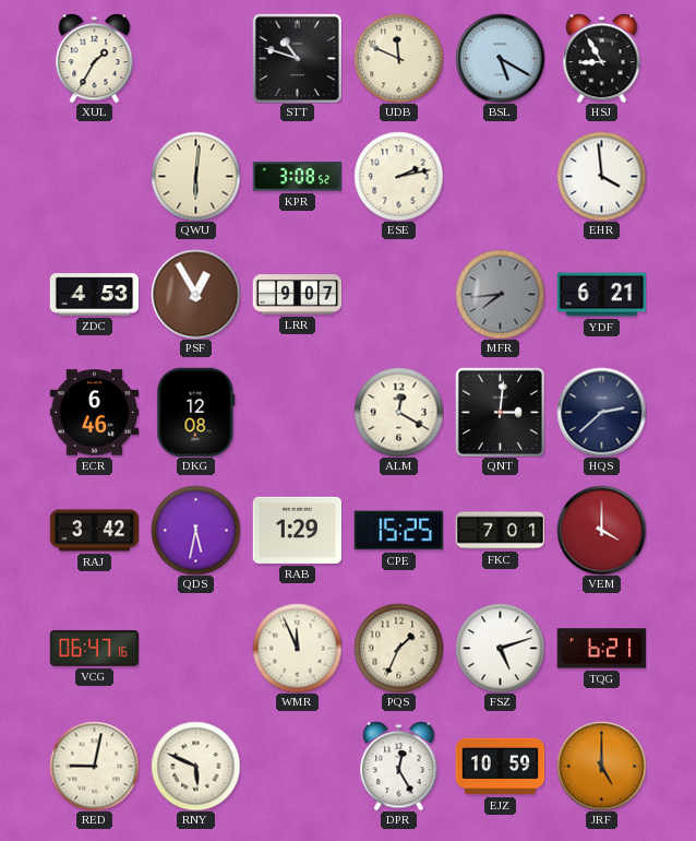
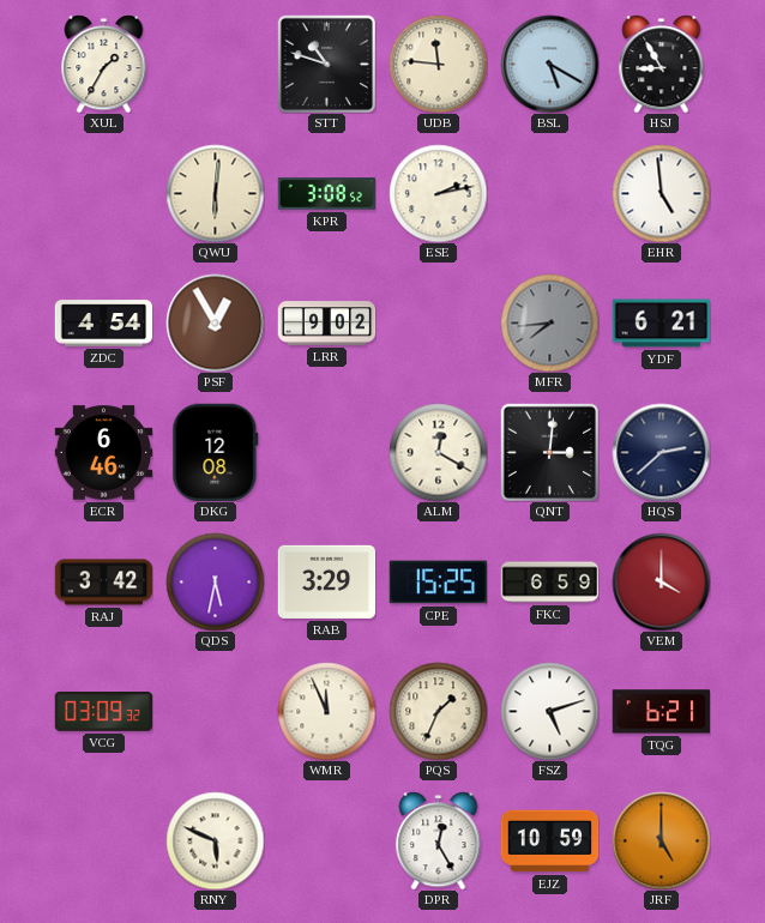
UDB: 11:49 -> 11:46
EHR: 3:59 -> 4:59
ZDC: 4:53 -> 4:54
LRR: 9:07 -> 9:02
RAB: 1:29 -> 3:29
FKC: 7:01 -> 6:59
VCG: 06:47 -> 03:09
RED: 9:02 -> none
